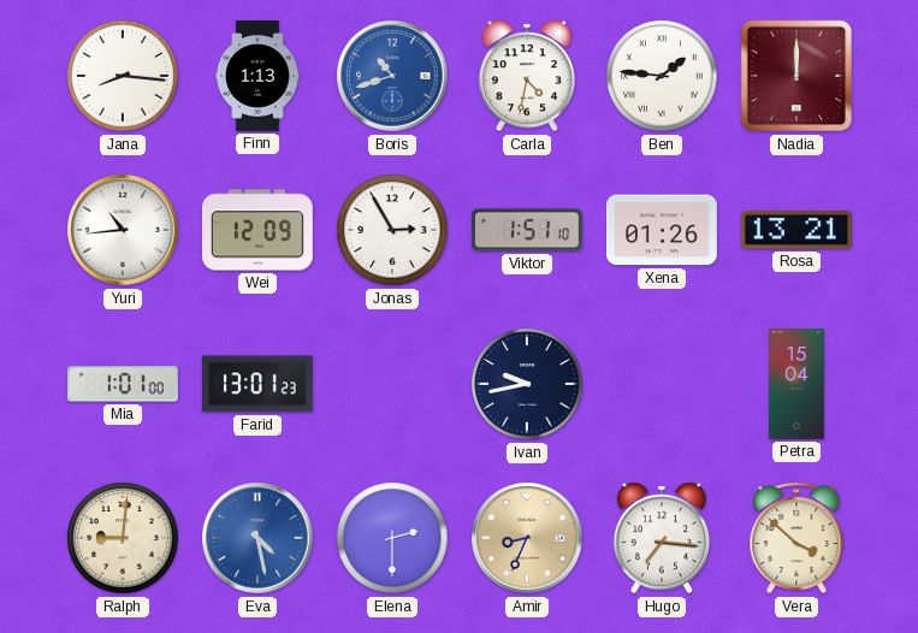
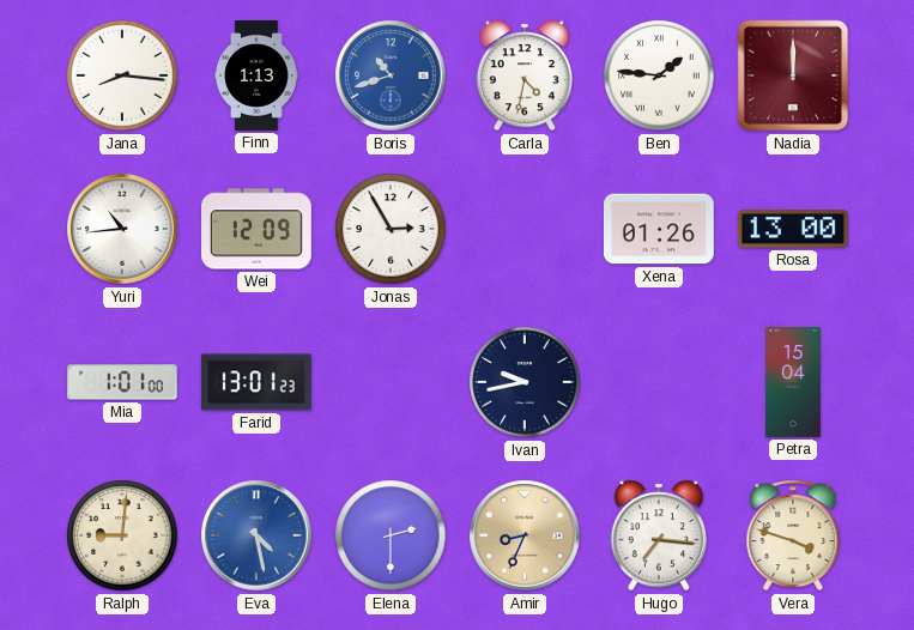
Viktor: 1:51 -> none
Rosa: 13:21 -> 13:00
Vera: 3:52 -> 3:48
